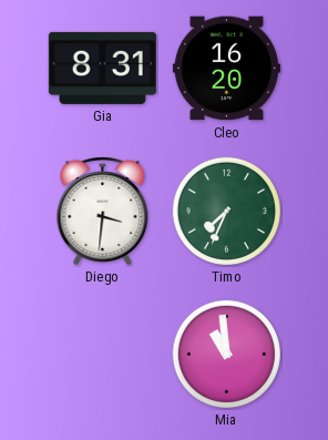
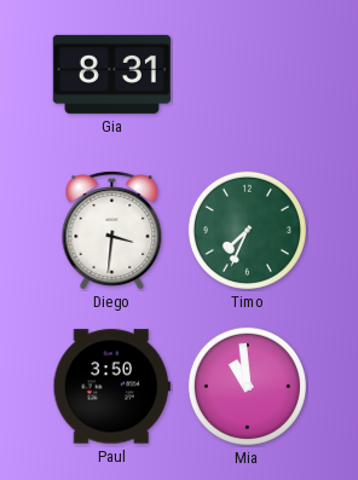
Cleo: 16:20 -> none
Paul: none -> 3:50
